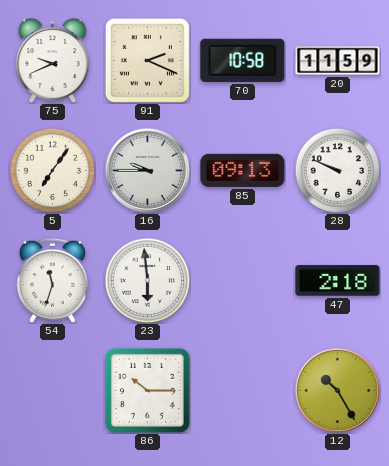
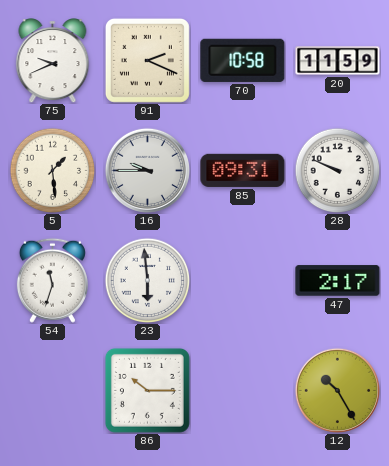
5: 7:06 -> 1:29
85: 09:13 -> 09:31
47: 2:18 -> 2:17
